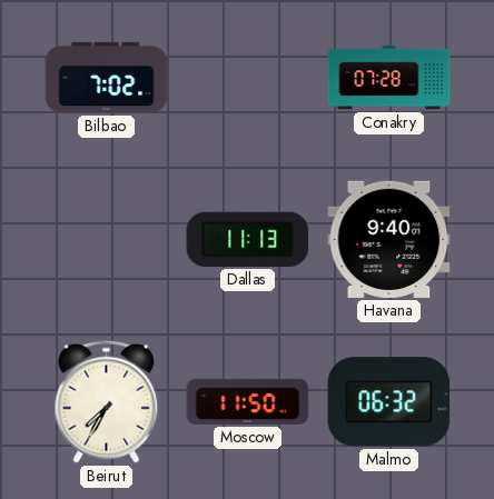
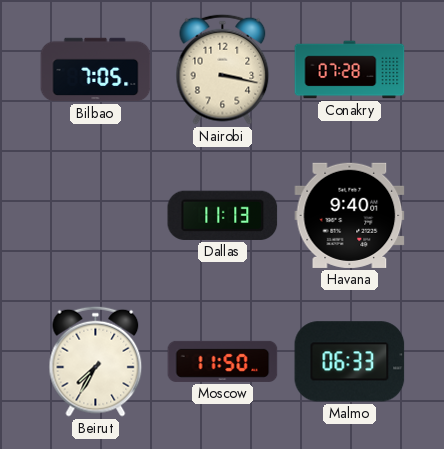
Bilbao: 7:02 -> 7:05
Nairobi: none -> 3:17
Malmo: 06:32 -> 06:33
